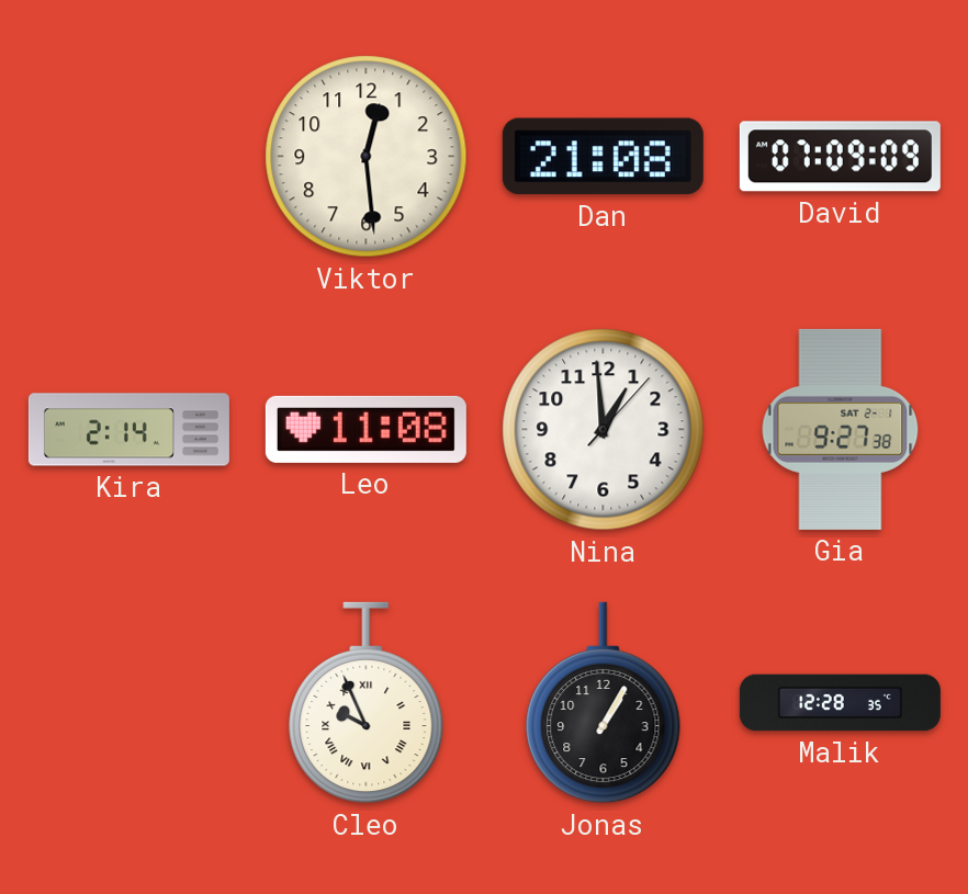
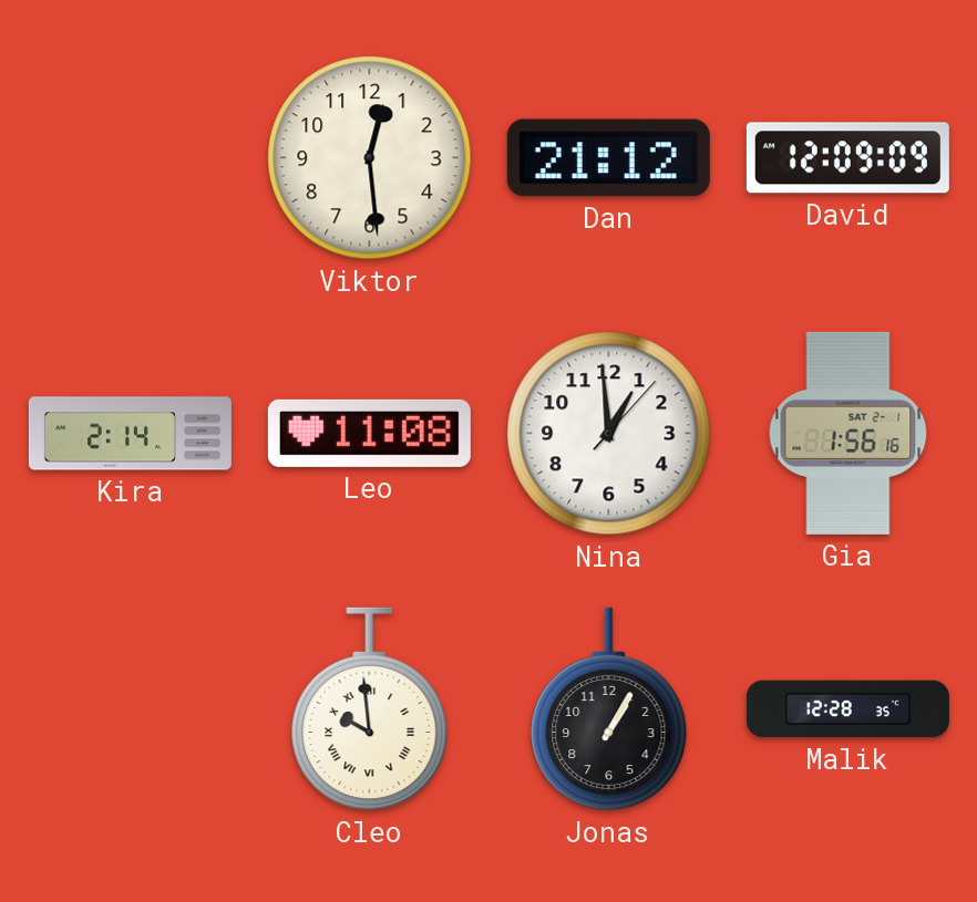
Dan: 21:08 -> 21:12
David: 07:09 -> 12:09
Gia: 9:27 -> 1:56
Cleo: 9:56 -> 9:59
